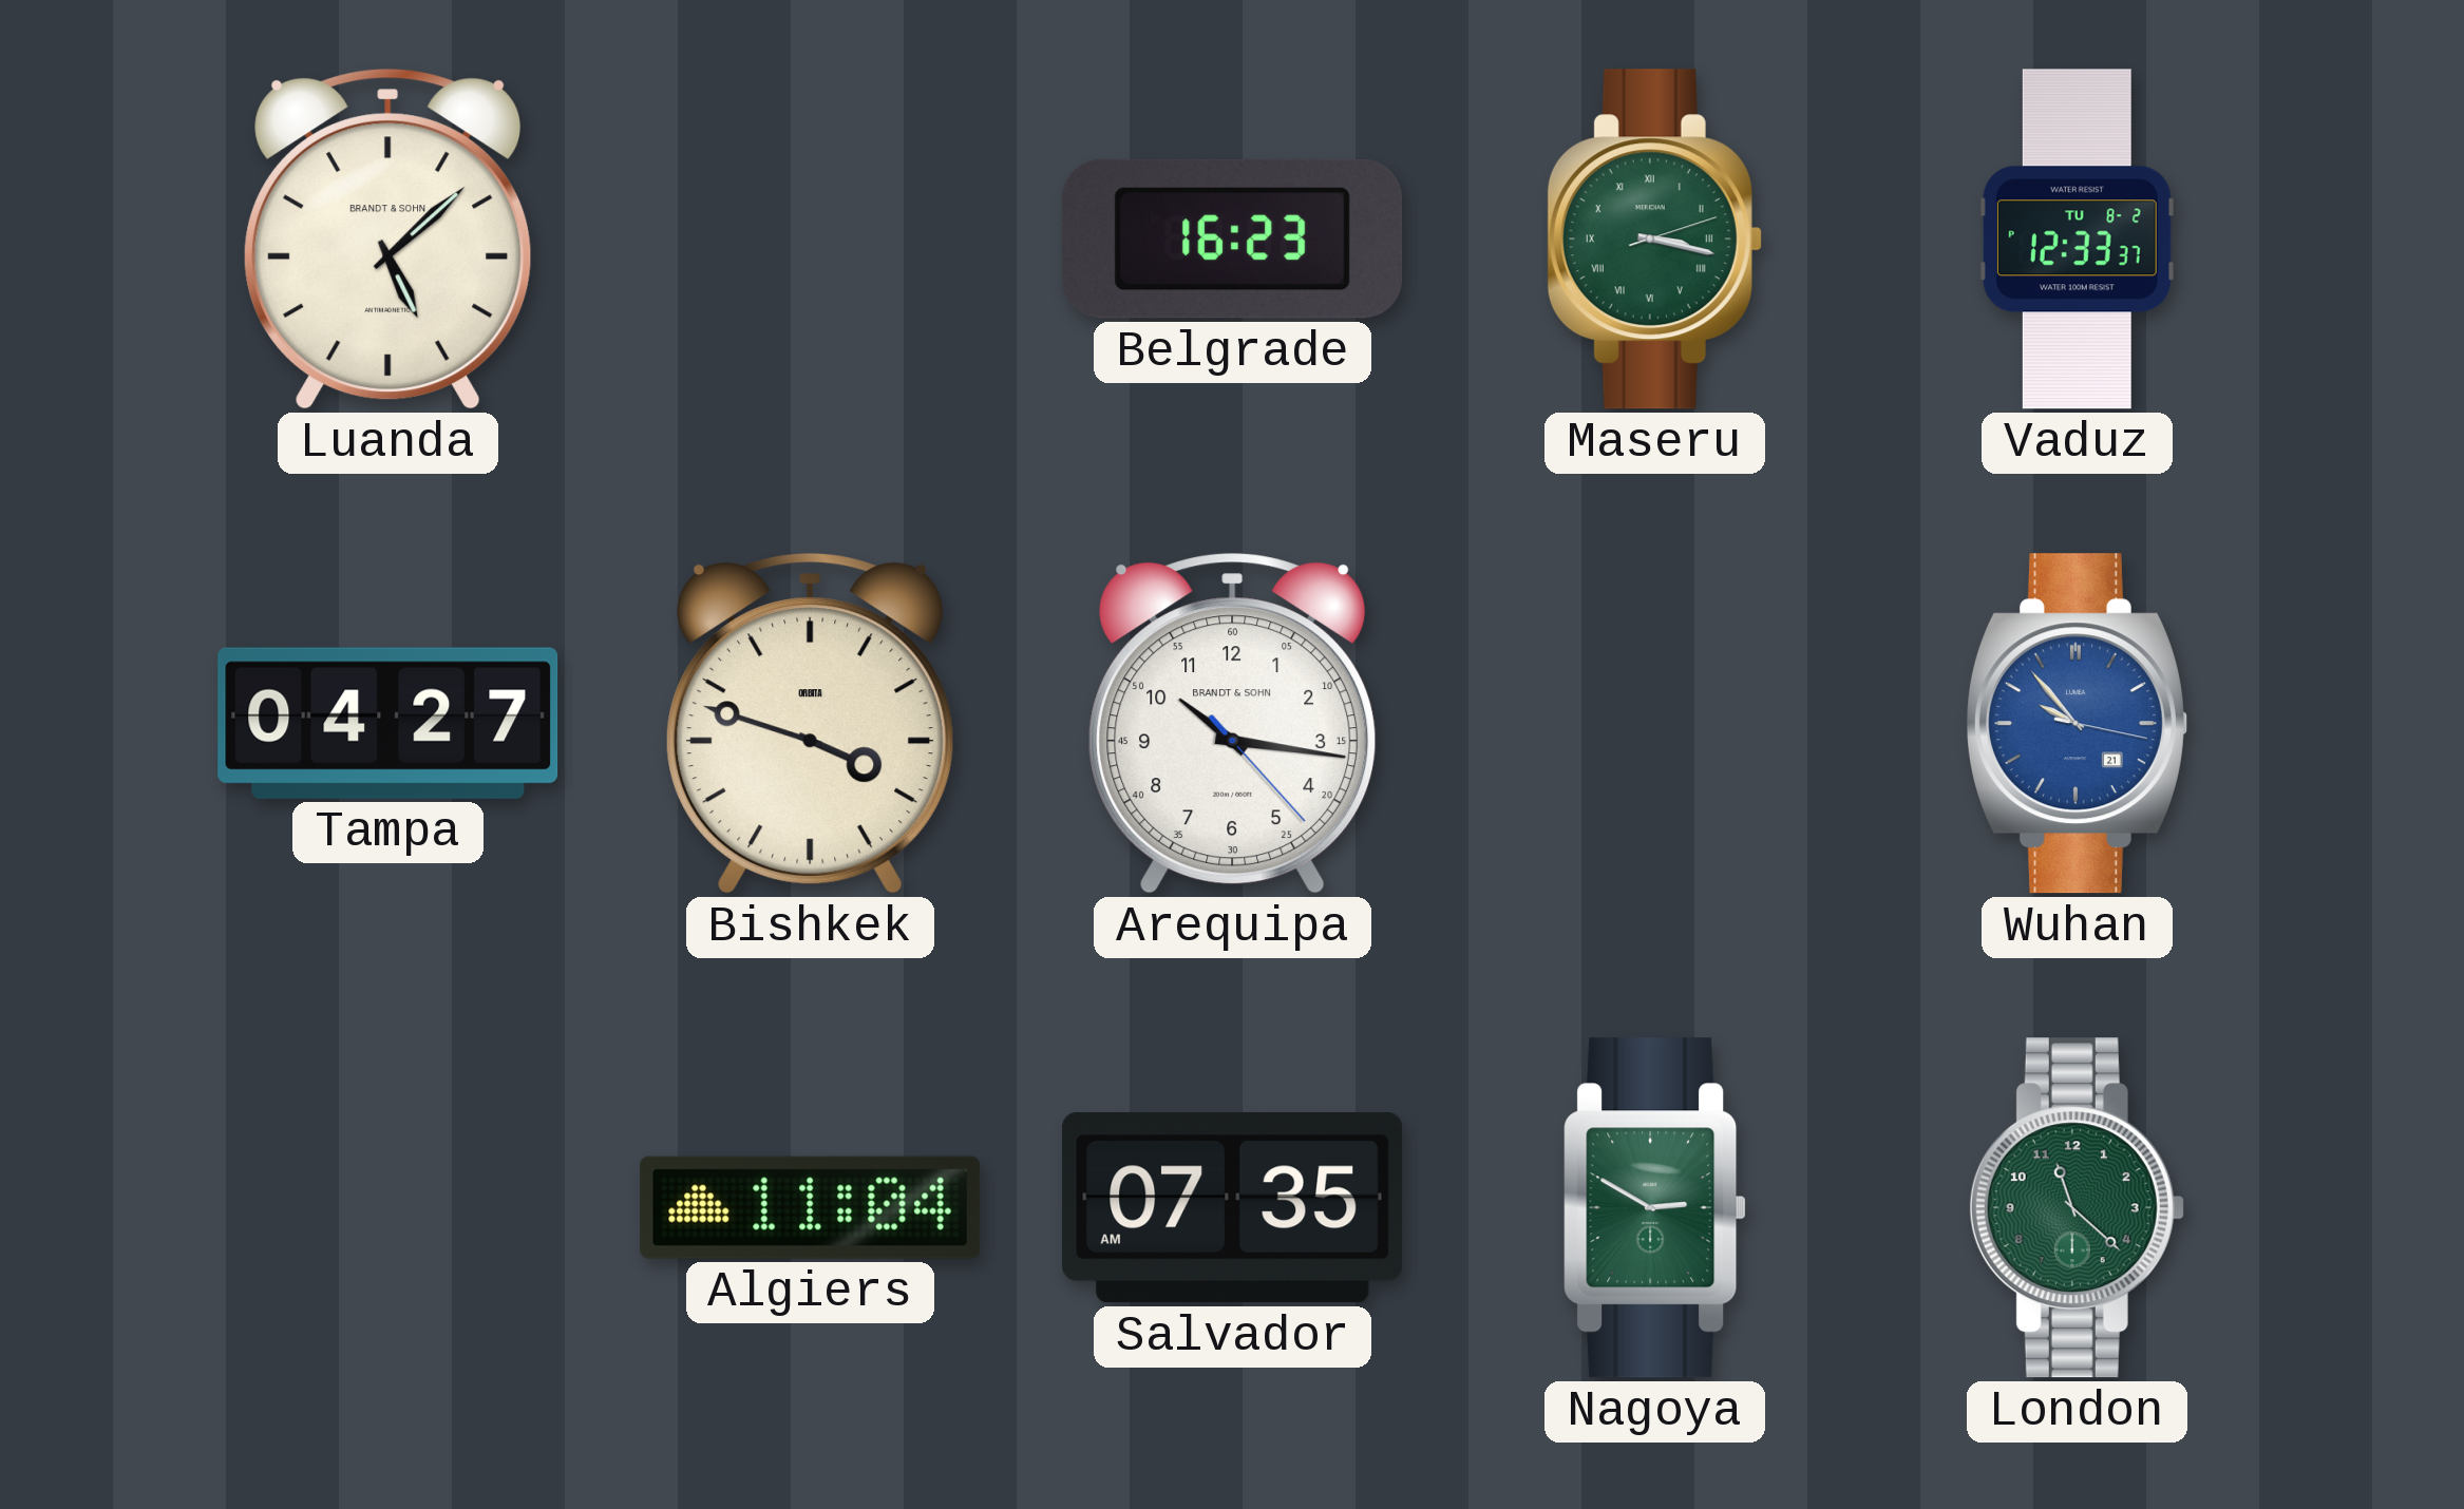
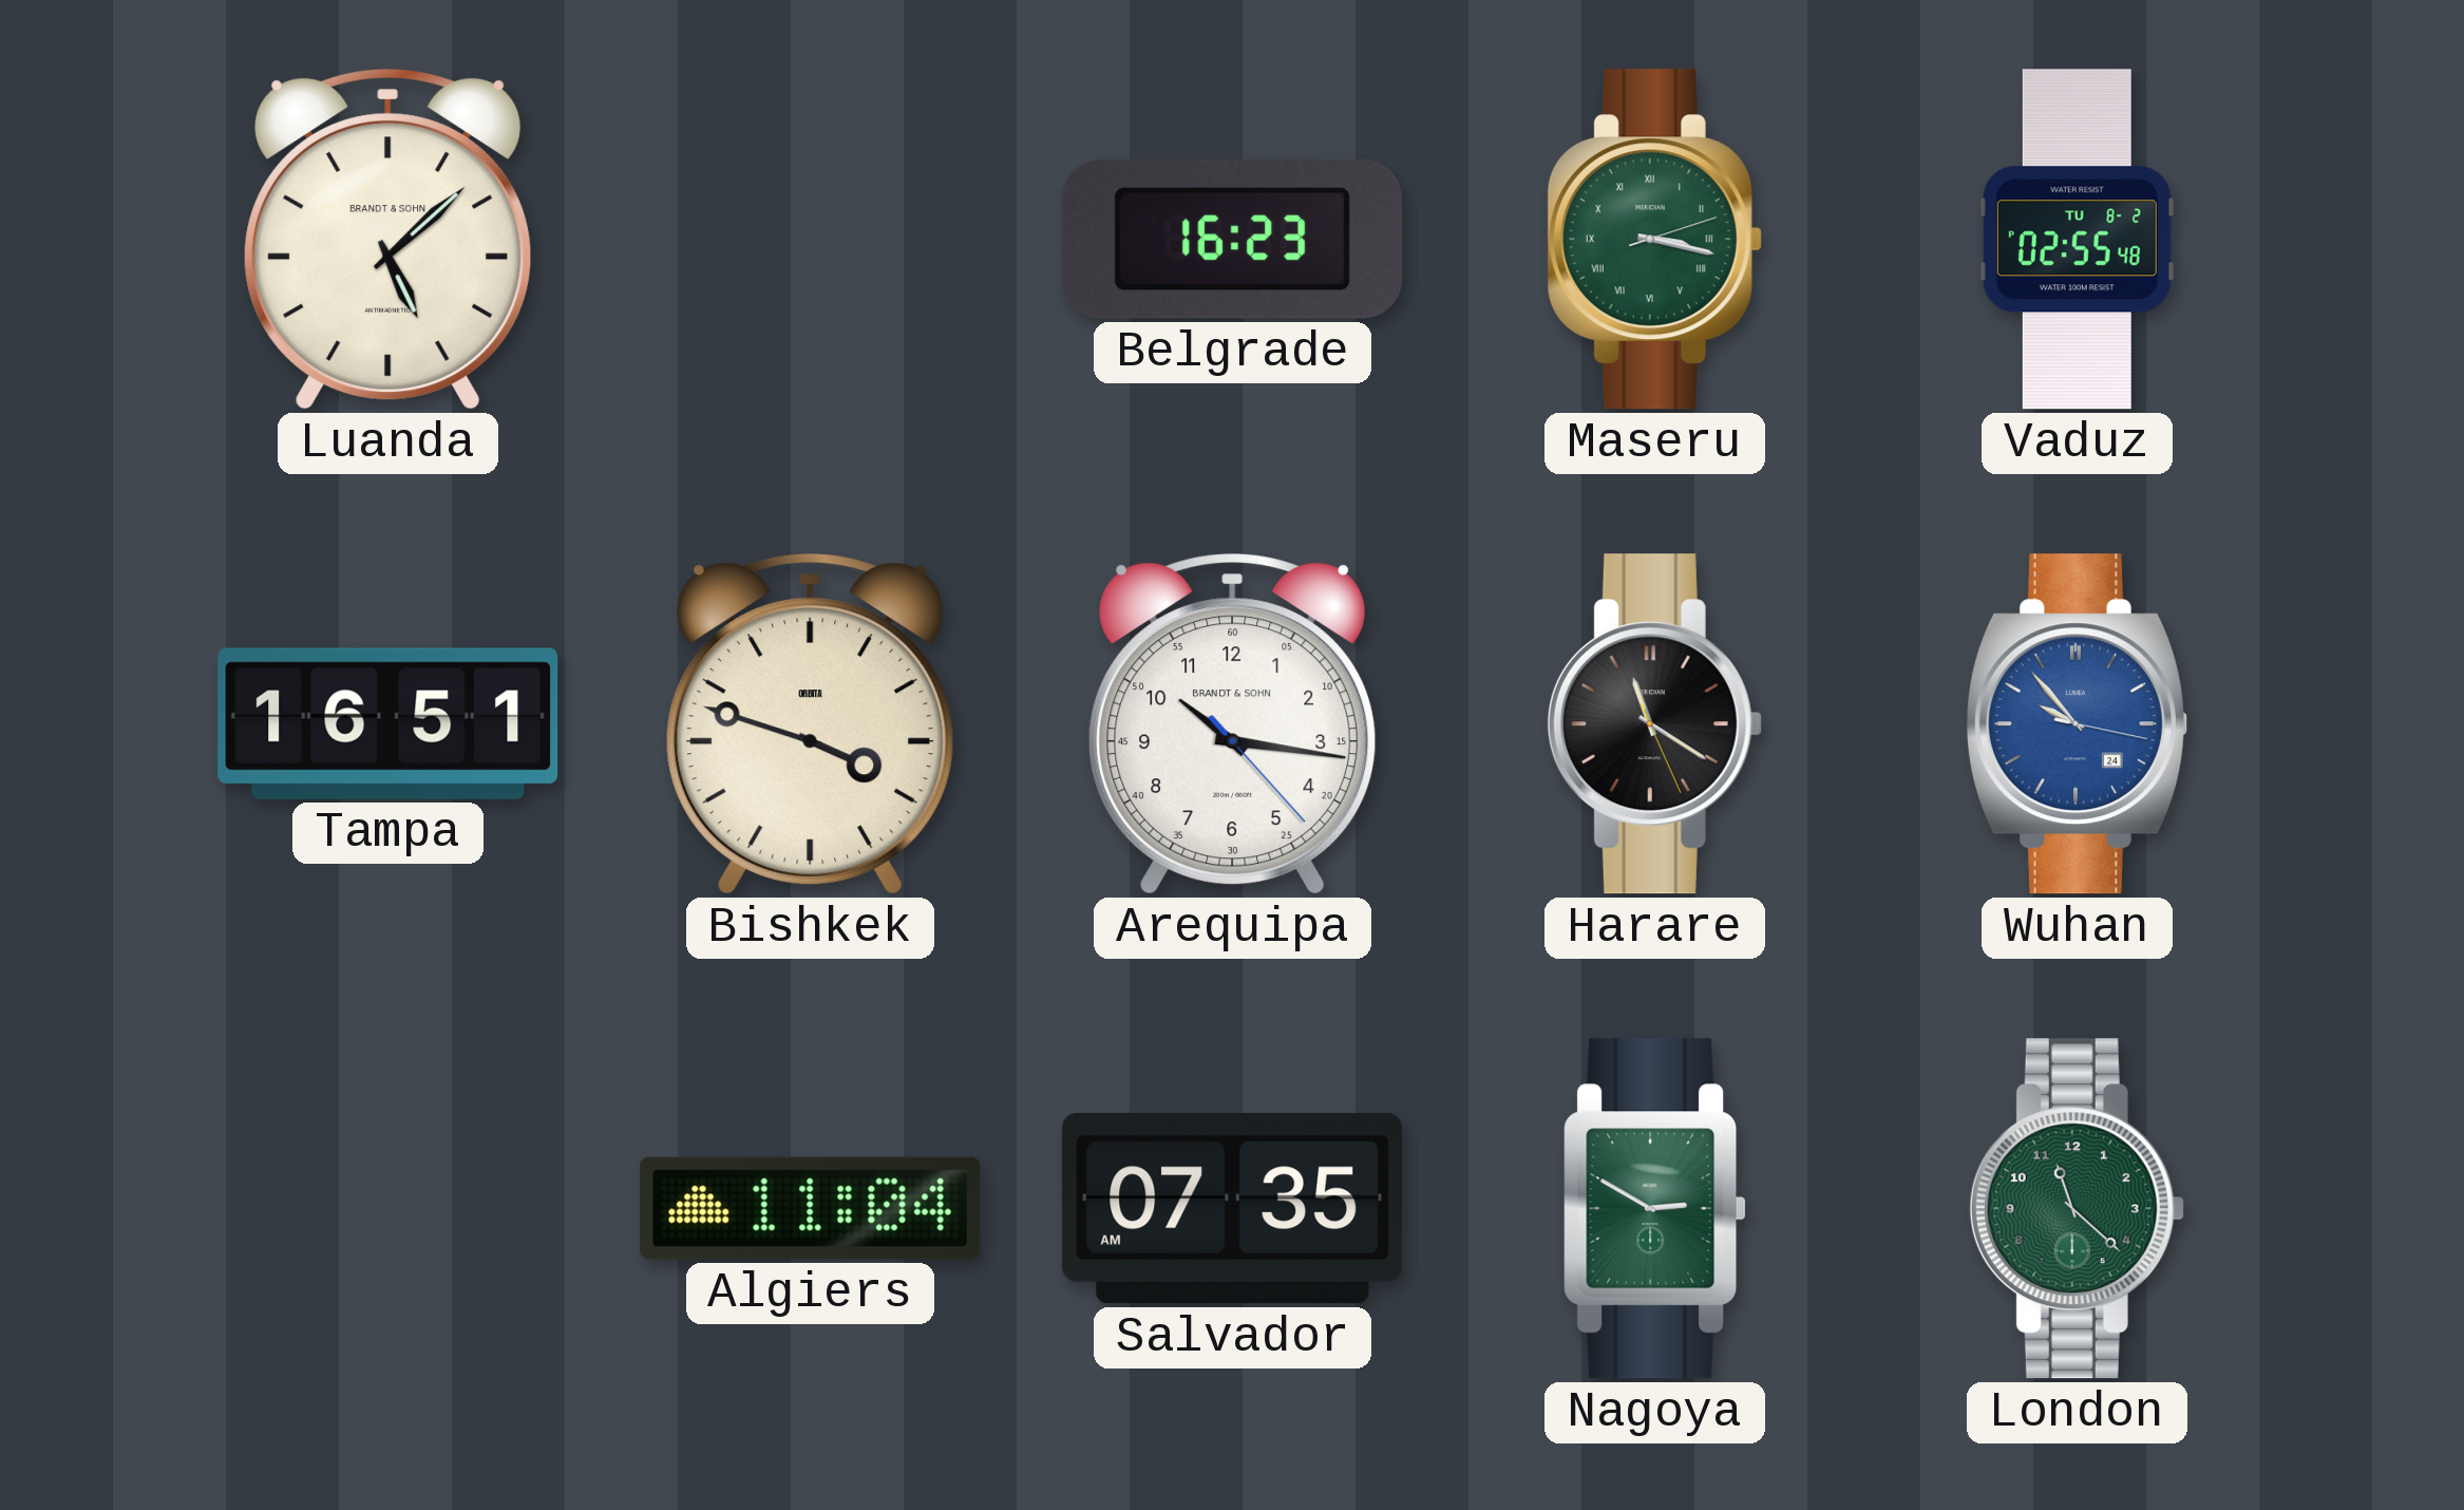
Vaduz: 12:33 -> 02:55
Tampa: 04:27 -> 16:51
Harare: none -> 11:20
Wuhan date: 21 -> 24
